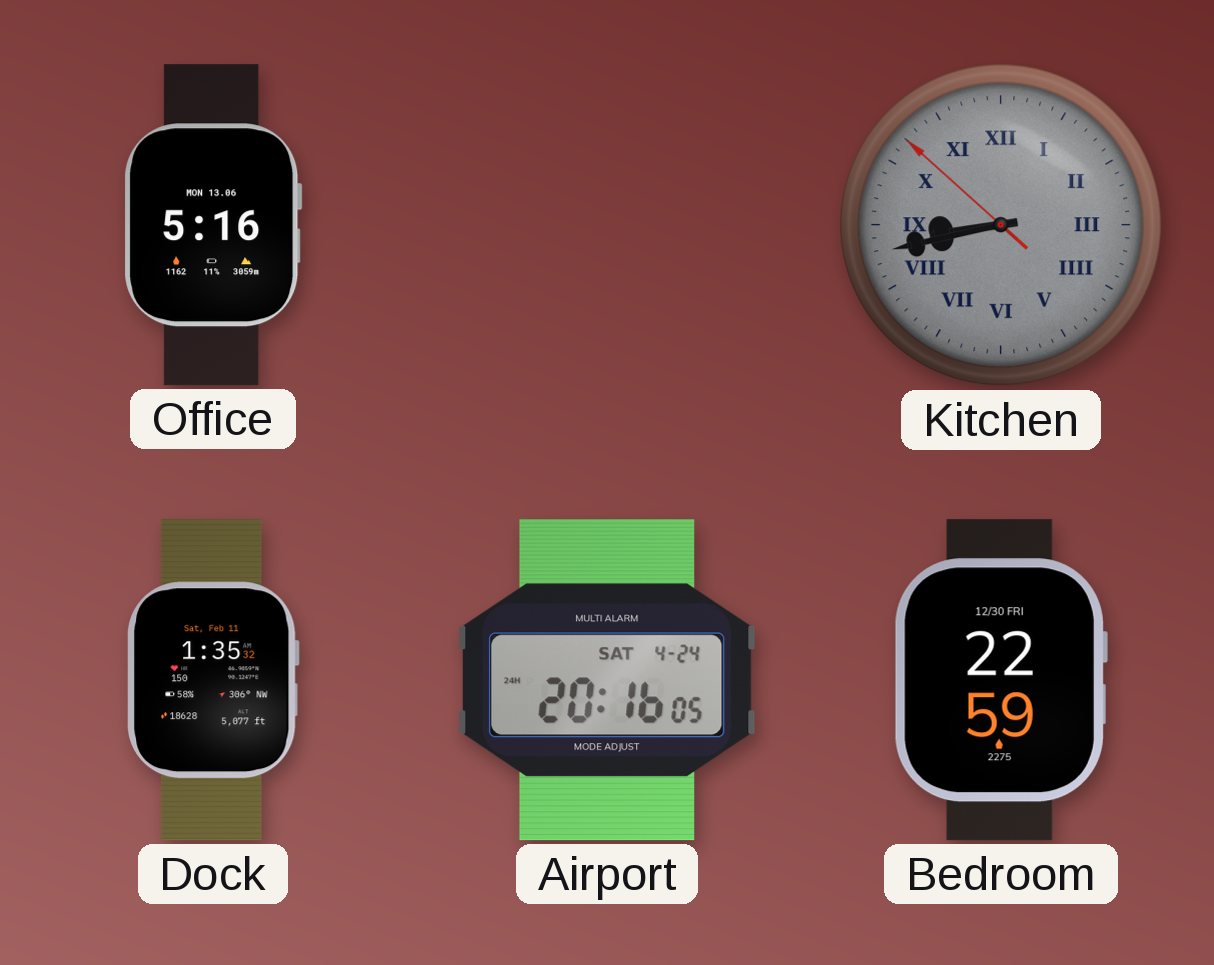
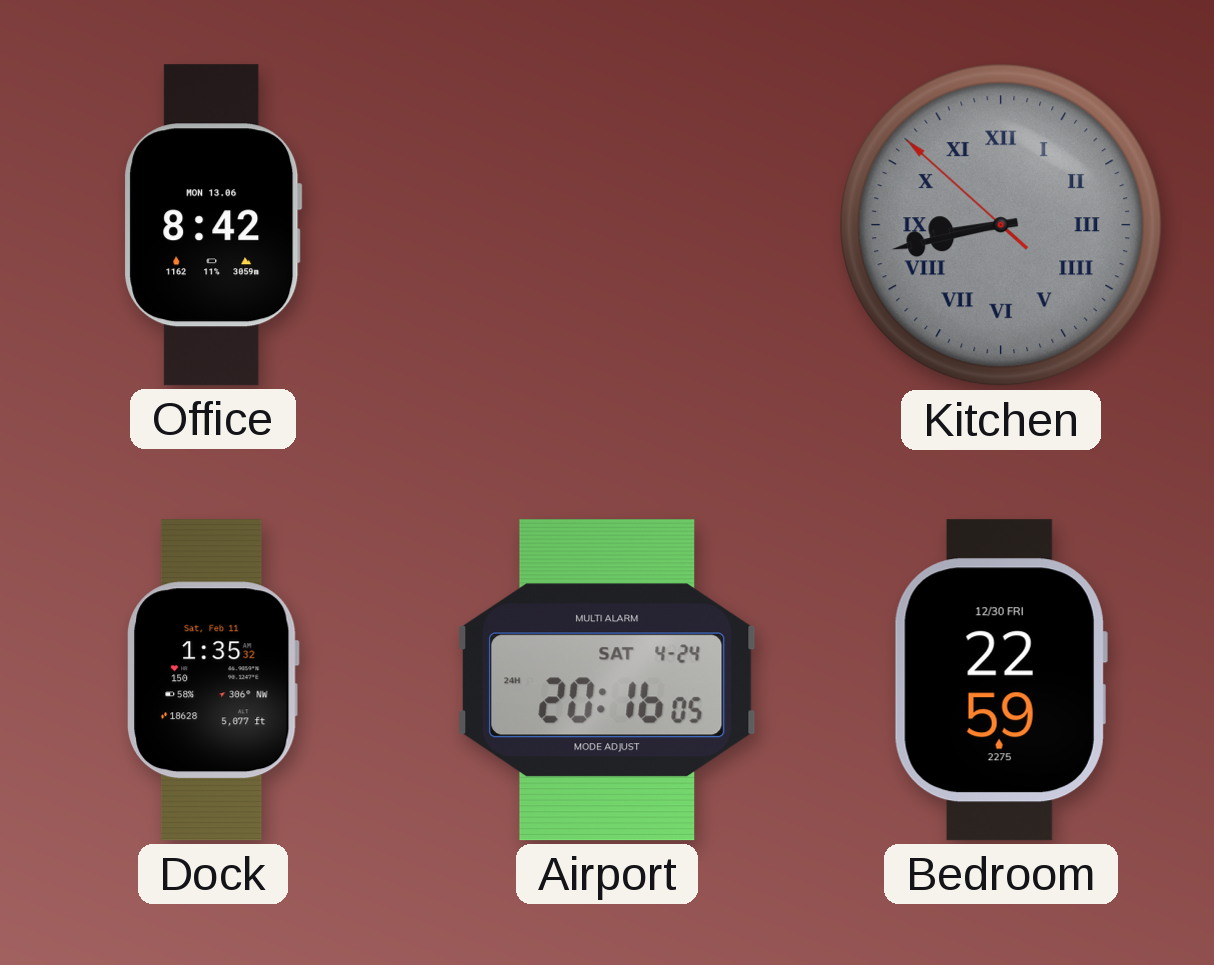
Office: 5:16 -> 8:42
